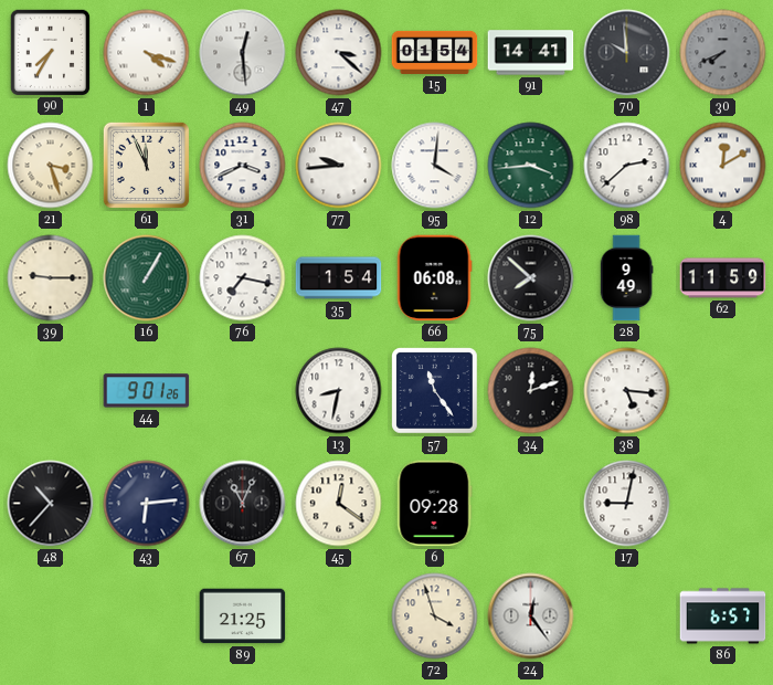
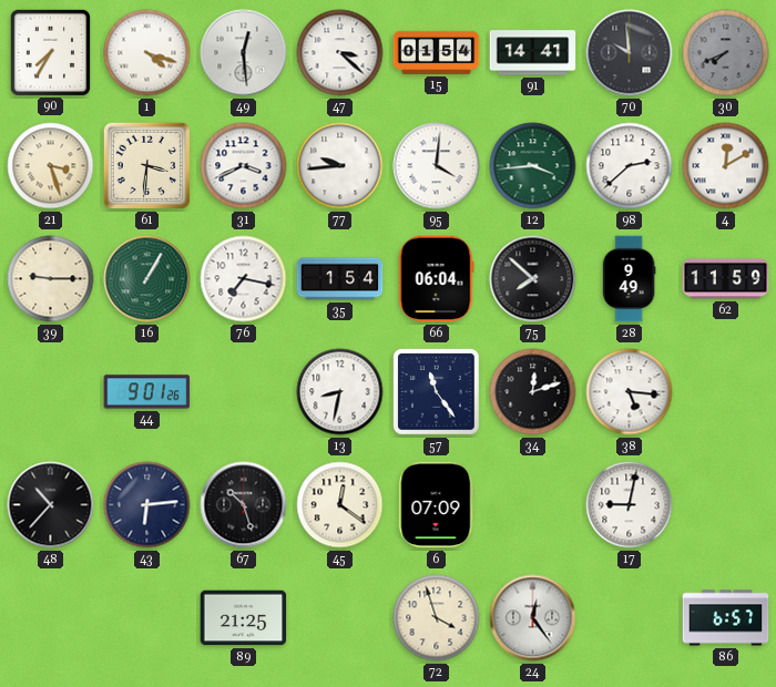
61: 11:56 -> 3:31
66: 06:08 -> 06:04
67: 11:04 -> 10:27
6: 09:28 -> 07:09
